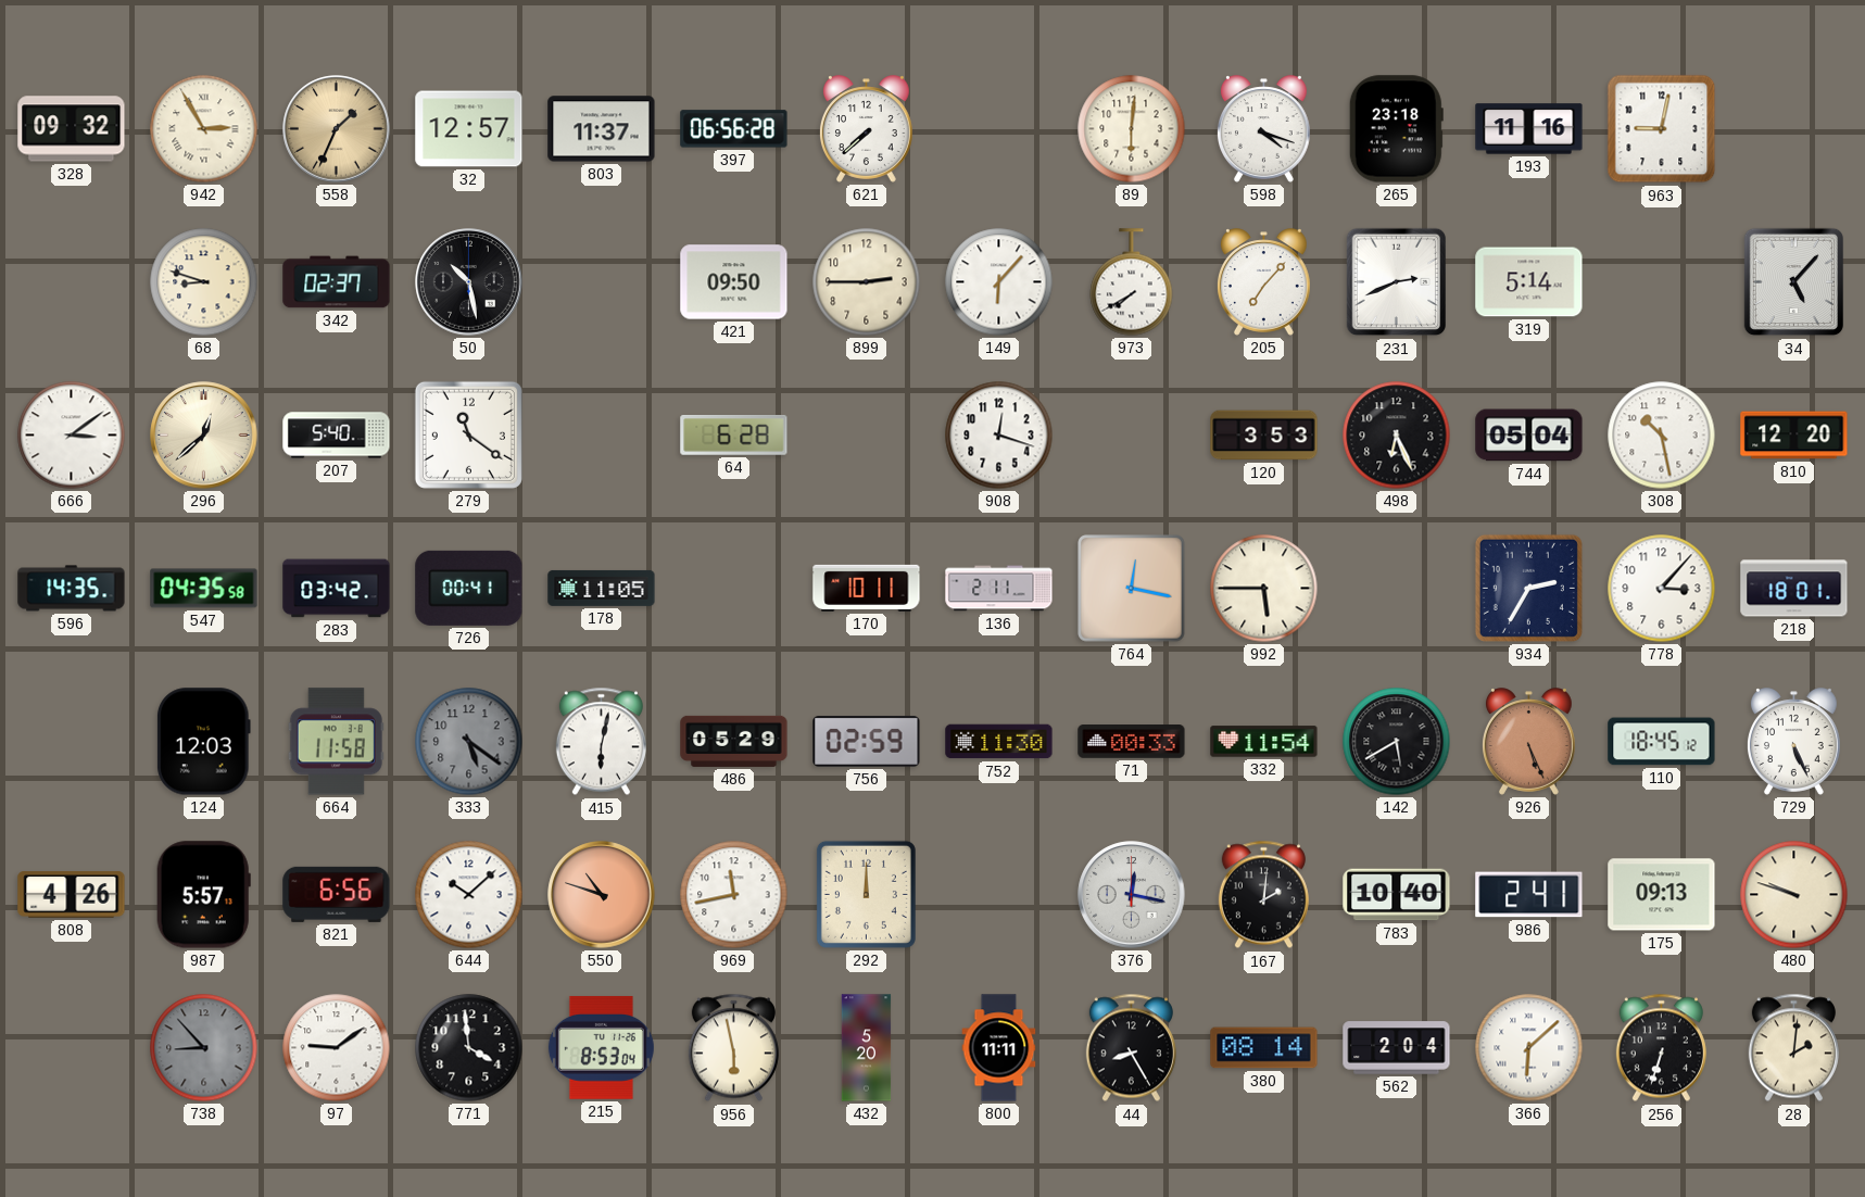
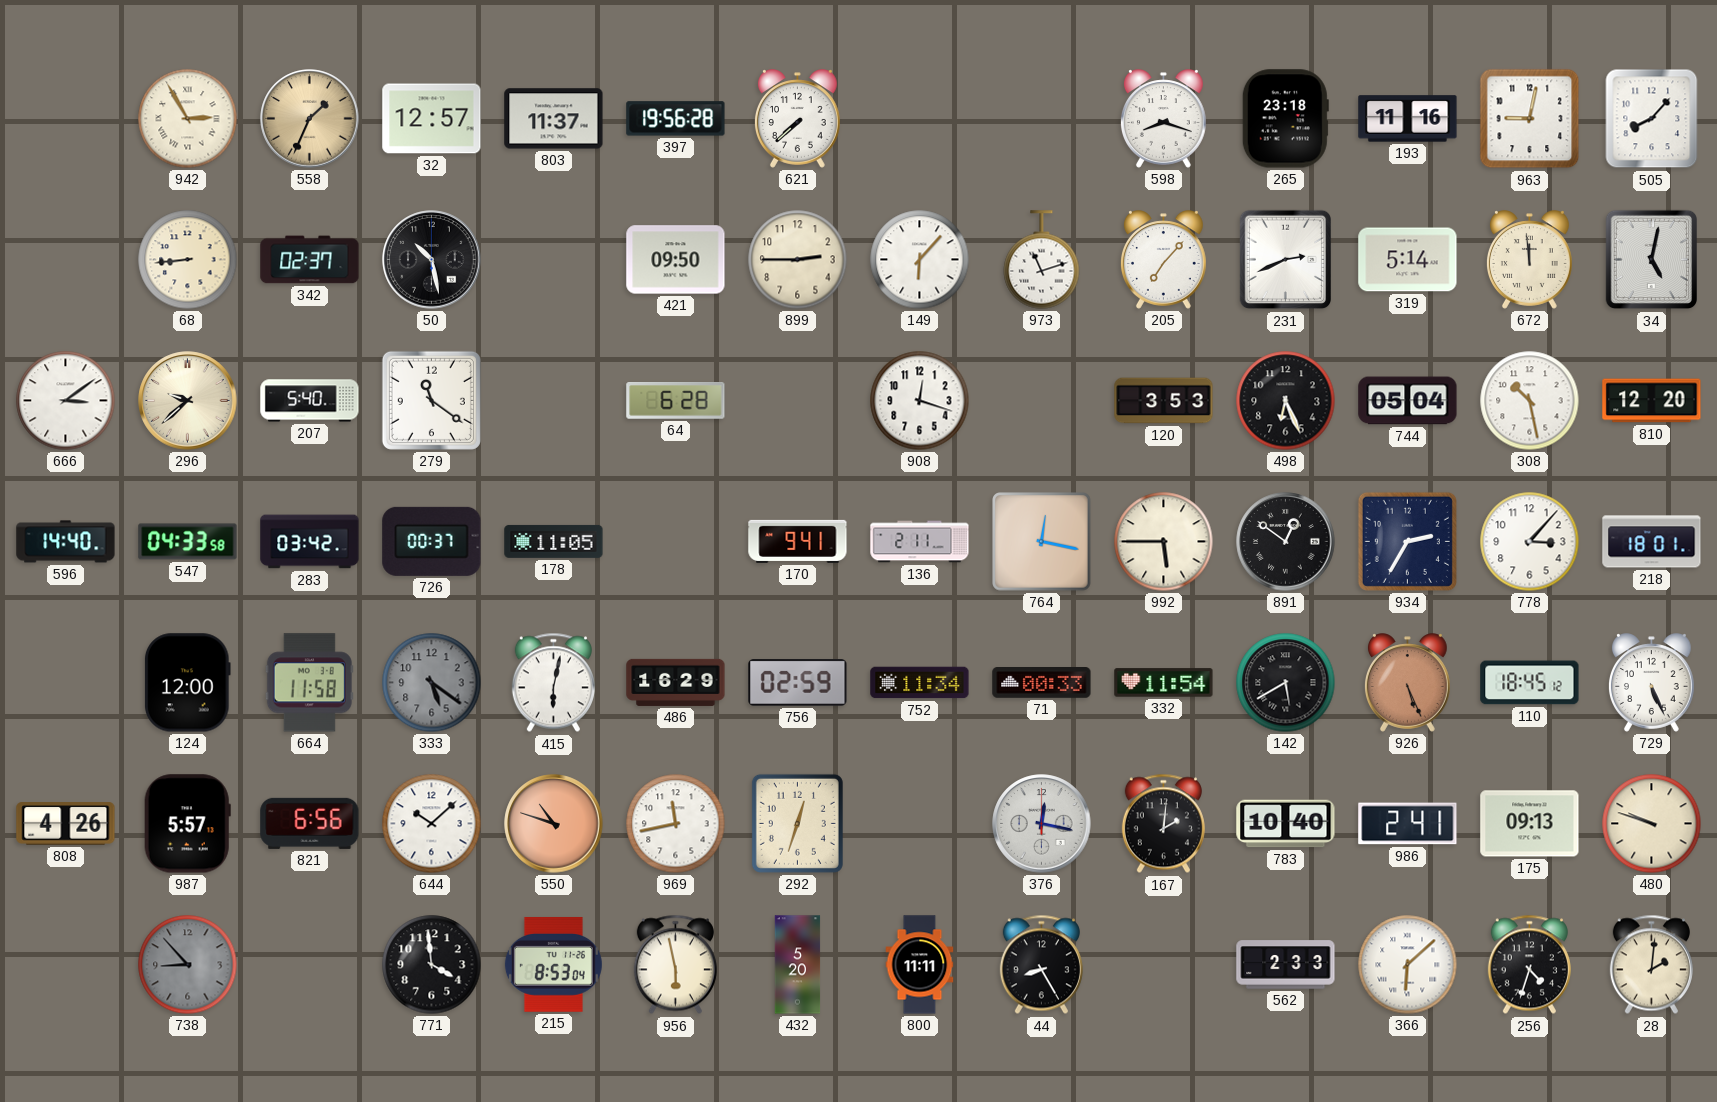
328: 09:32 -> none
397: 06:56 -> 19:56
89: 6:01 -> none
598: 4:18 -> 8:18
505: none -> 8:07
68: 8:48 -> 8:44
973: 7:40 -> 11:12
672: none -> 11:59
34: 5:07 -> 5:02
296: 12:38 -> 9:38
596: 14:35 -> 14:40
547: 04:35 -> 04:33
726: 00:41 -> 00:37
170: 10:11 -> 9:41
891: none -> 12:51
124: 12:03 -> 12:00
486: 05:29 -> 16:29
752: 11:30 -> 11:34
292: 12:00 -> 12:33
97: 9:09 -> none
380: 08:14 -> none
562: 2:04 -> 2:33
256: 6:33 -> 4:33
